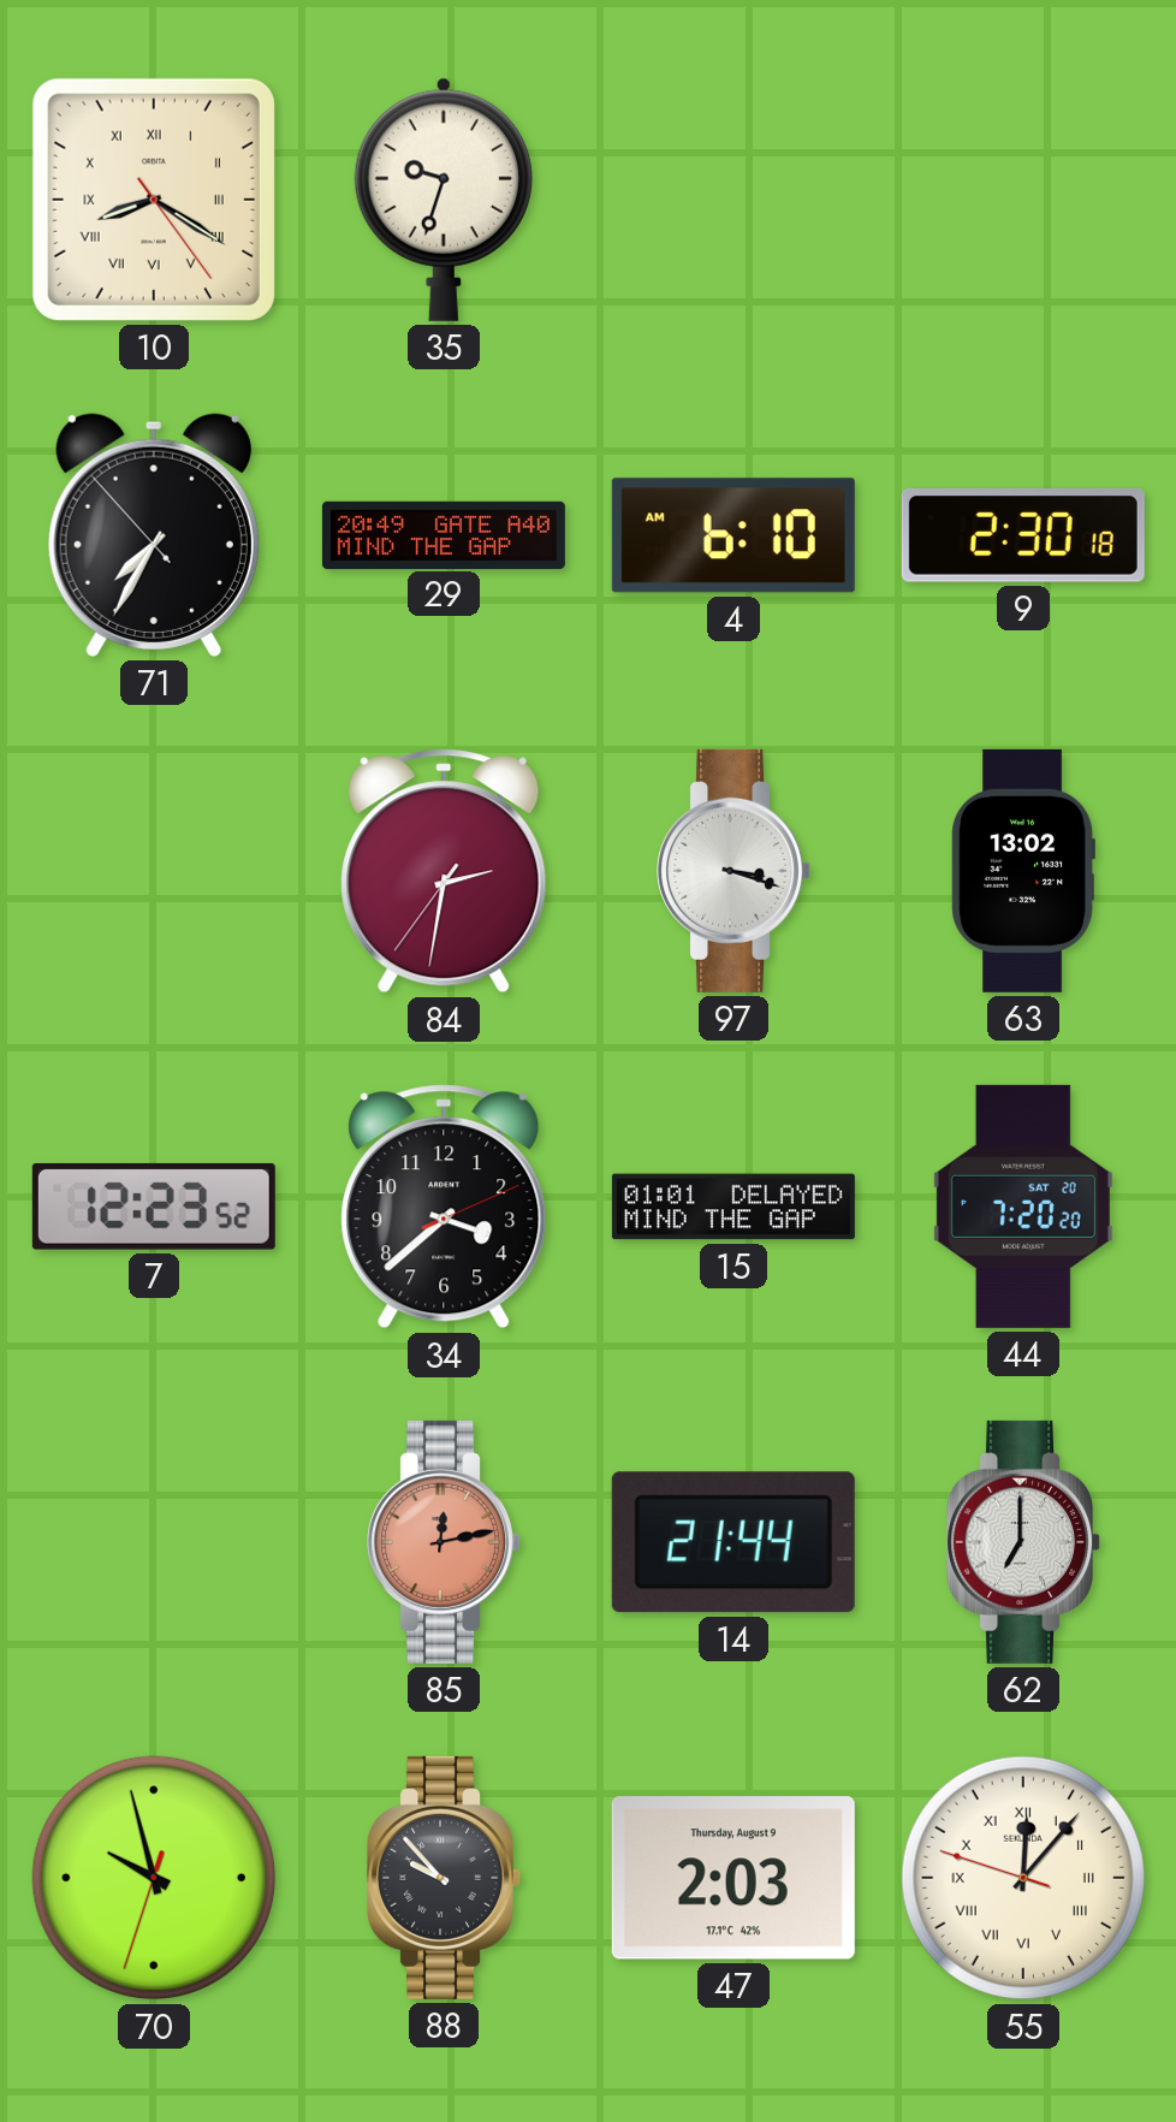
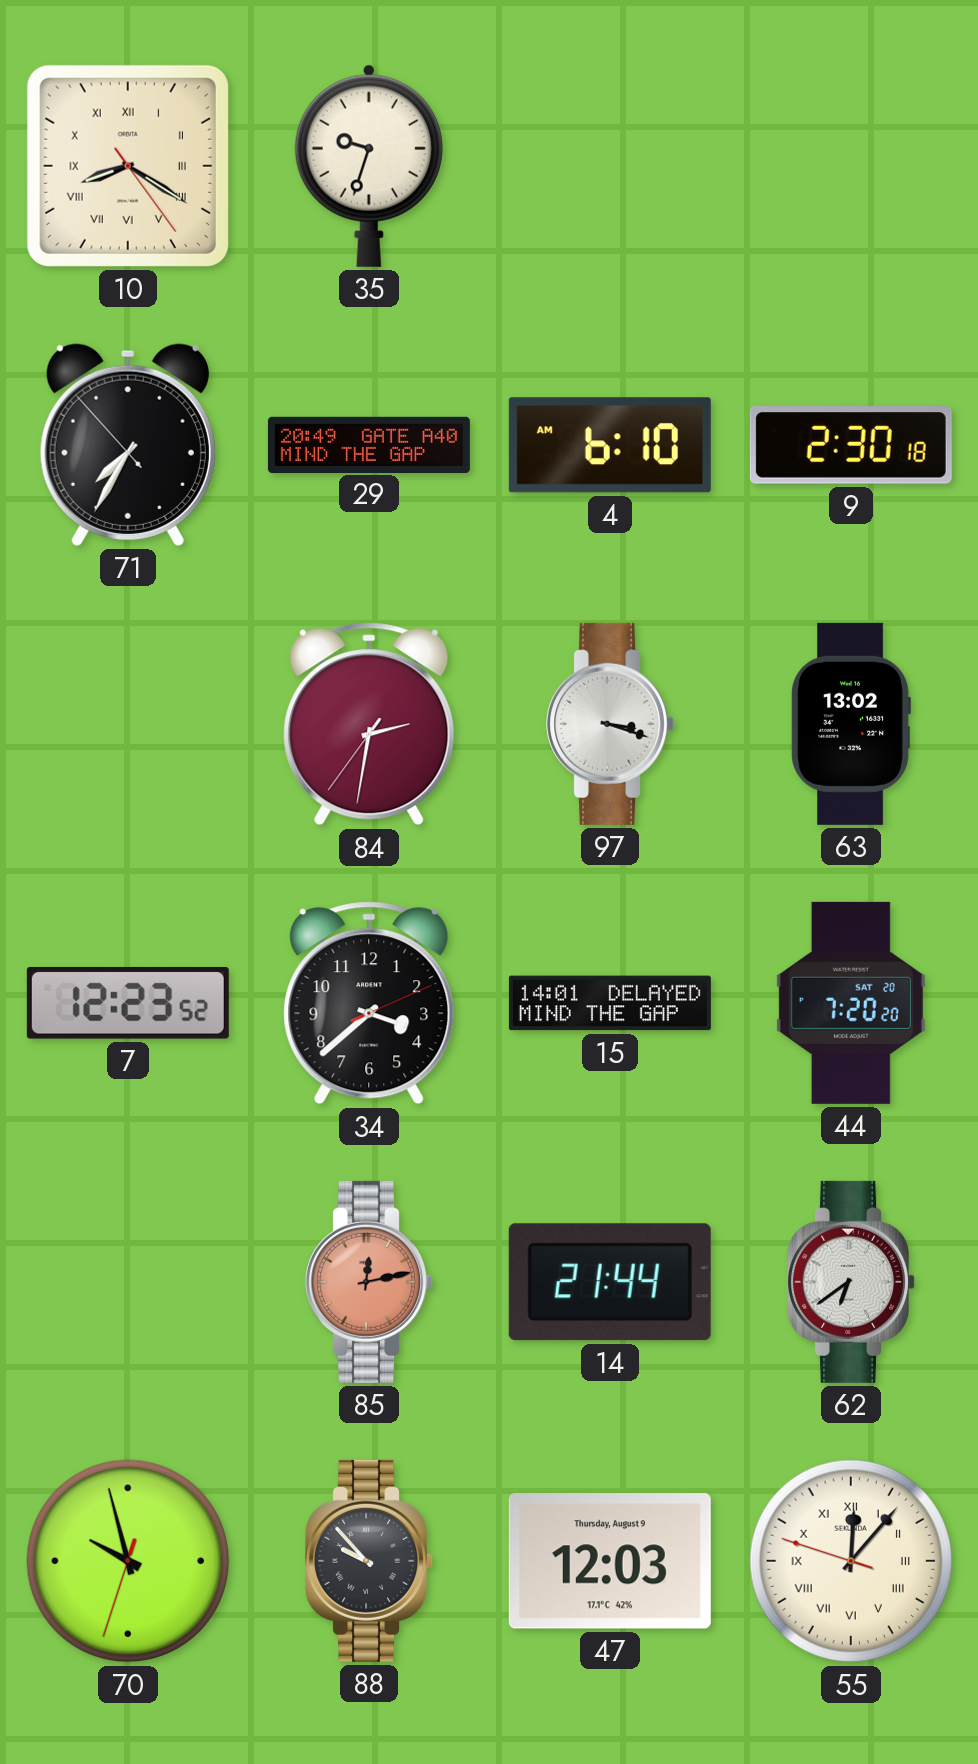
15: 01:01 -> 14:01
62: 7:00 -> 6:39
47: 2:03 -> 12:03
